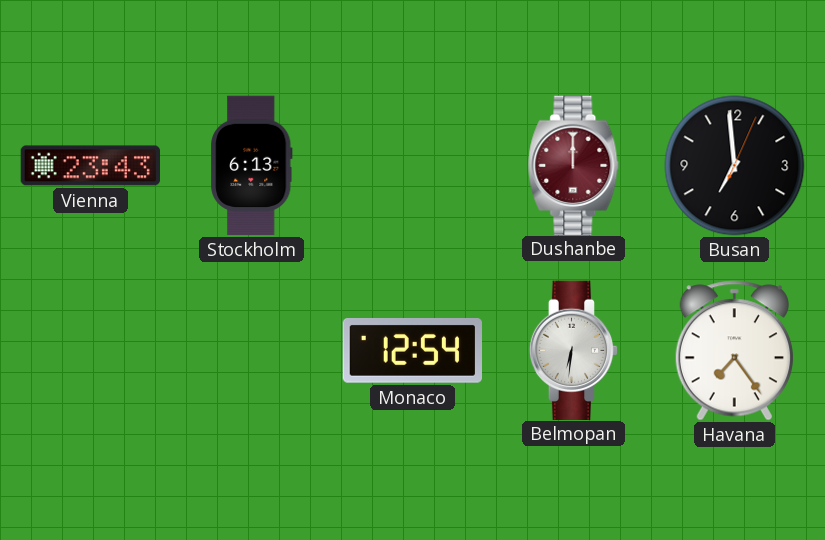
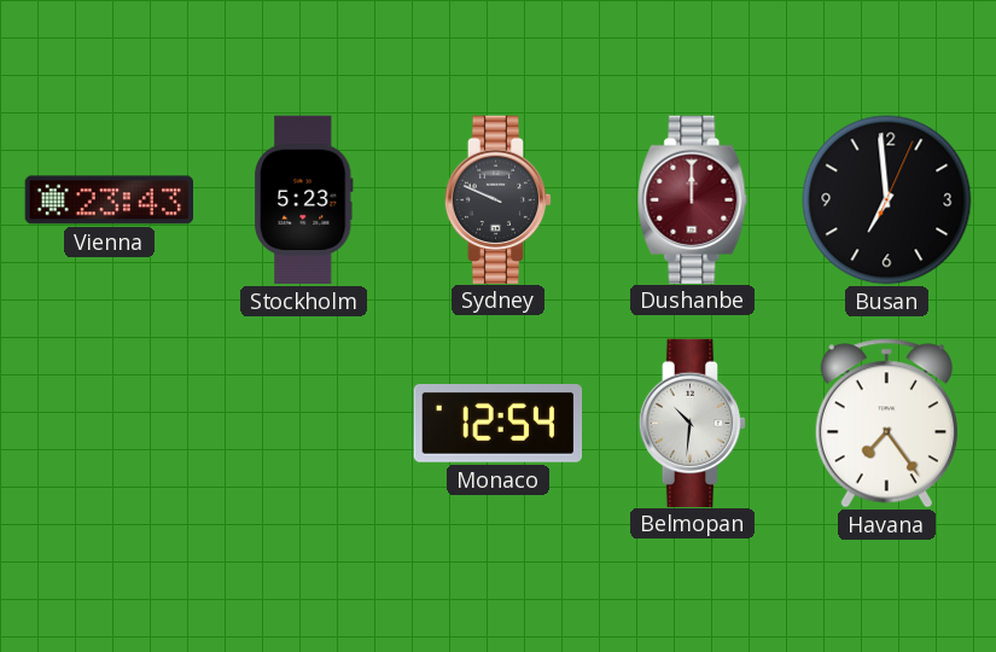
Stockholm: 6:13 -> 5:23
Sydney: none -> 9:49
Belmopan: 6:31 -> 10:31
